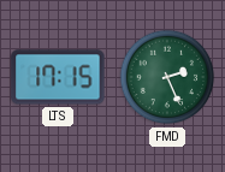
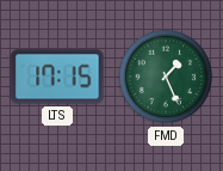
FMD: 2:26 -> 1:26
